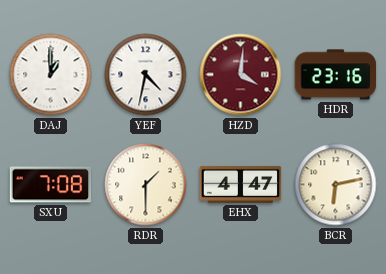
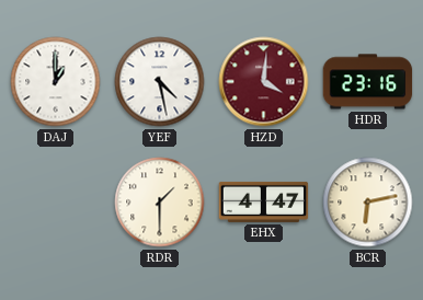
YEF: 4:32 -> 4:28
SXU: 7:08 -> none
